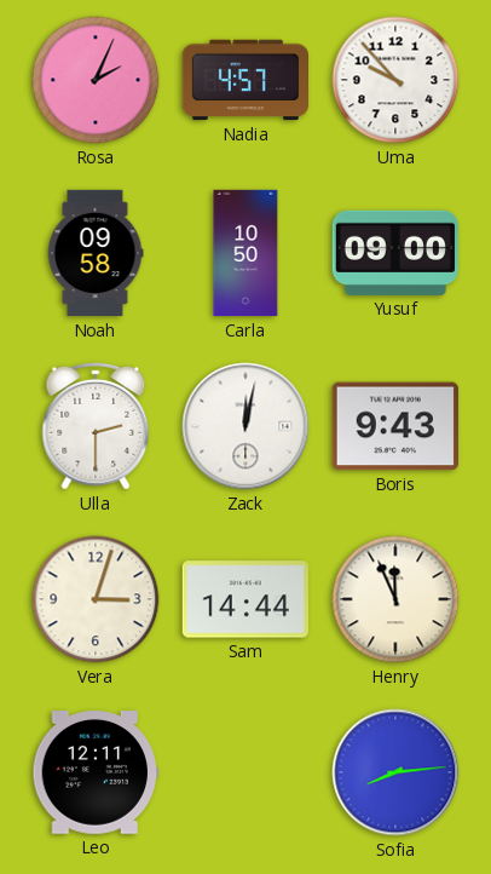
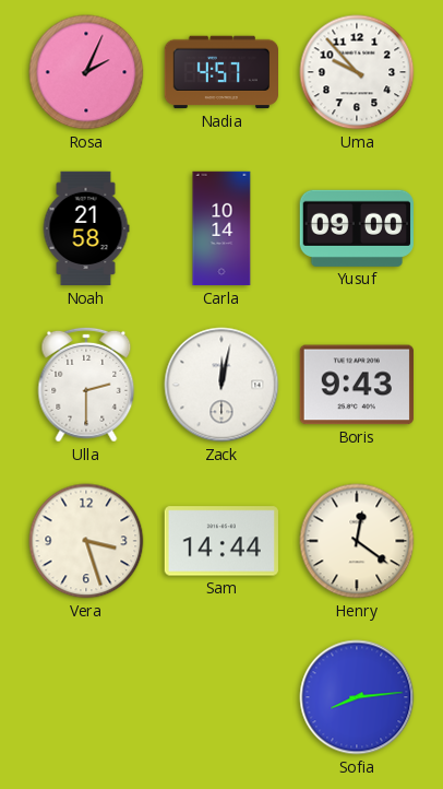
Noah: 09:58 -> 21:58
Carla: 10:50 -> 10:14
Vera: 3:03 -> 3:27
Henry: 11:56 -> 12:21
Leo: 12:11 -> none
